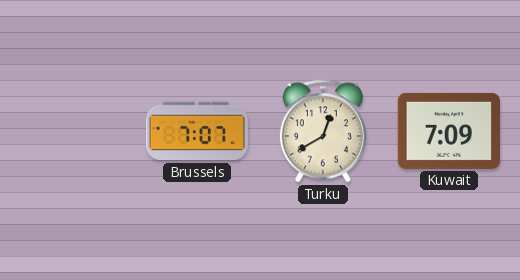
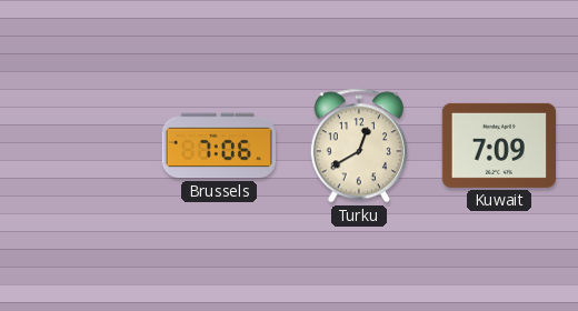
Brussels: 7:07 -> 7:06
